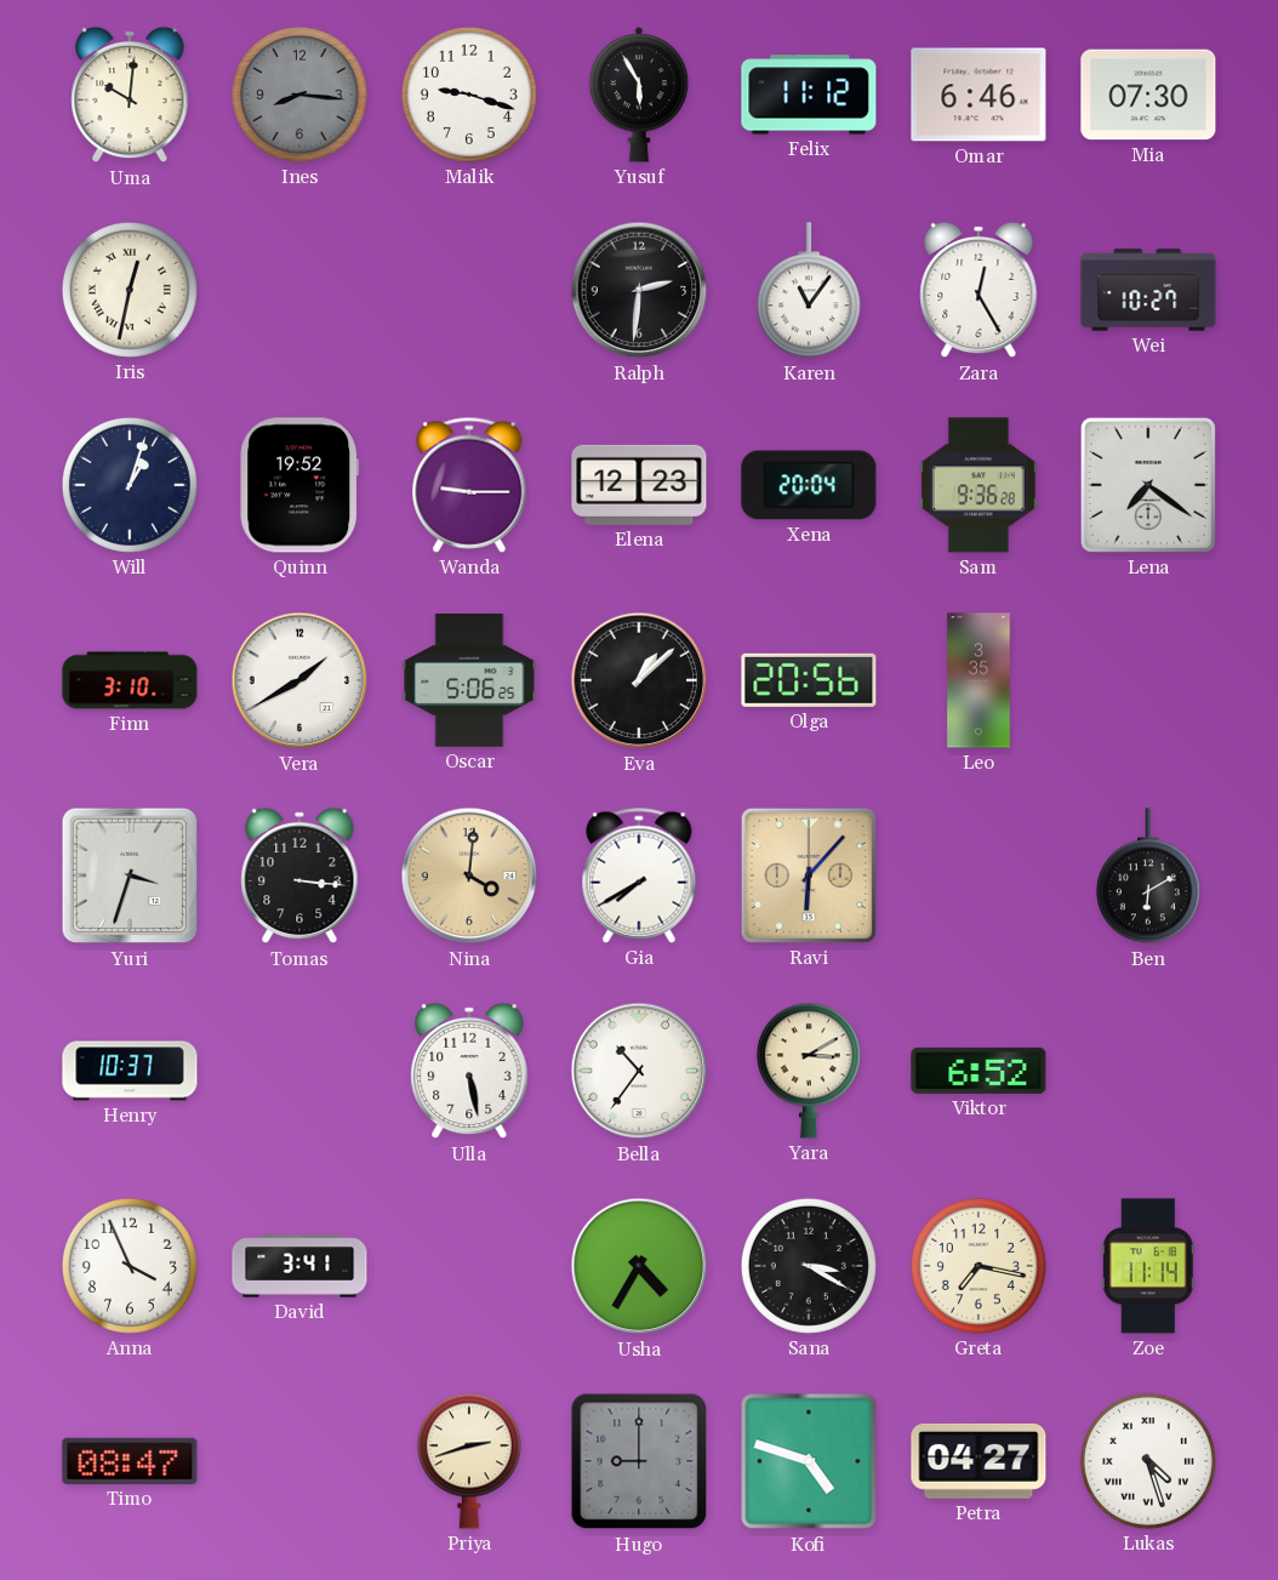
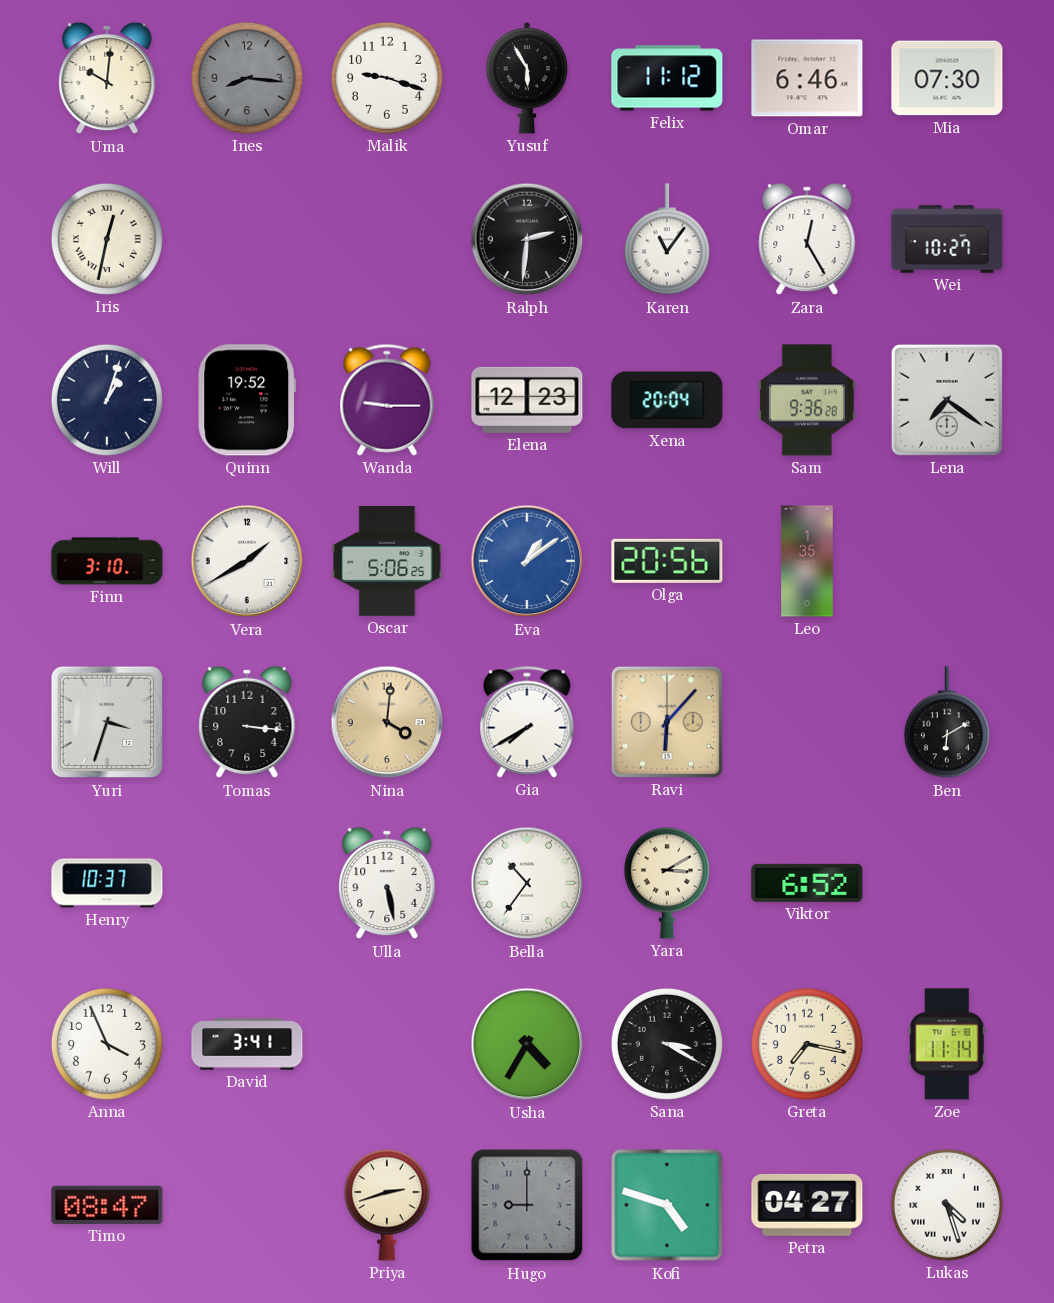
Eva: 1:08 -> 1:09
Eva dial: black -> blue
Leo: 3:35 -> 1:35
